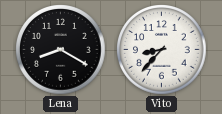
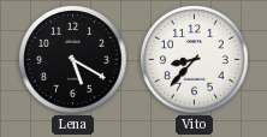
Lena: 8:20 -> 5:20
